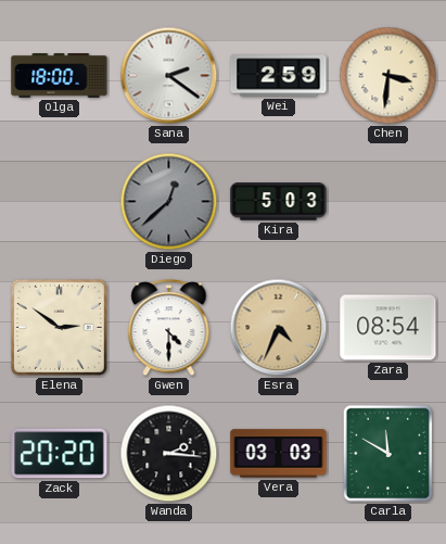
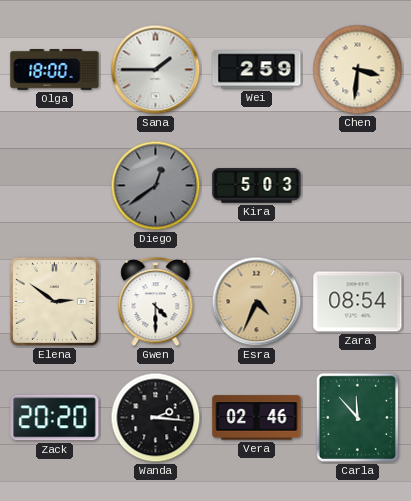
Sana: 2:21 -> 1:45
Diego: 12:38 -> 12:39
Vera: 03:03 -> 02:46
Carla: 11:50 -> 11:53
